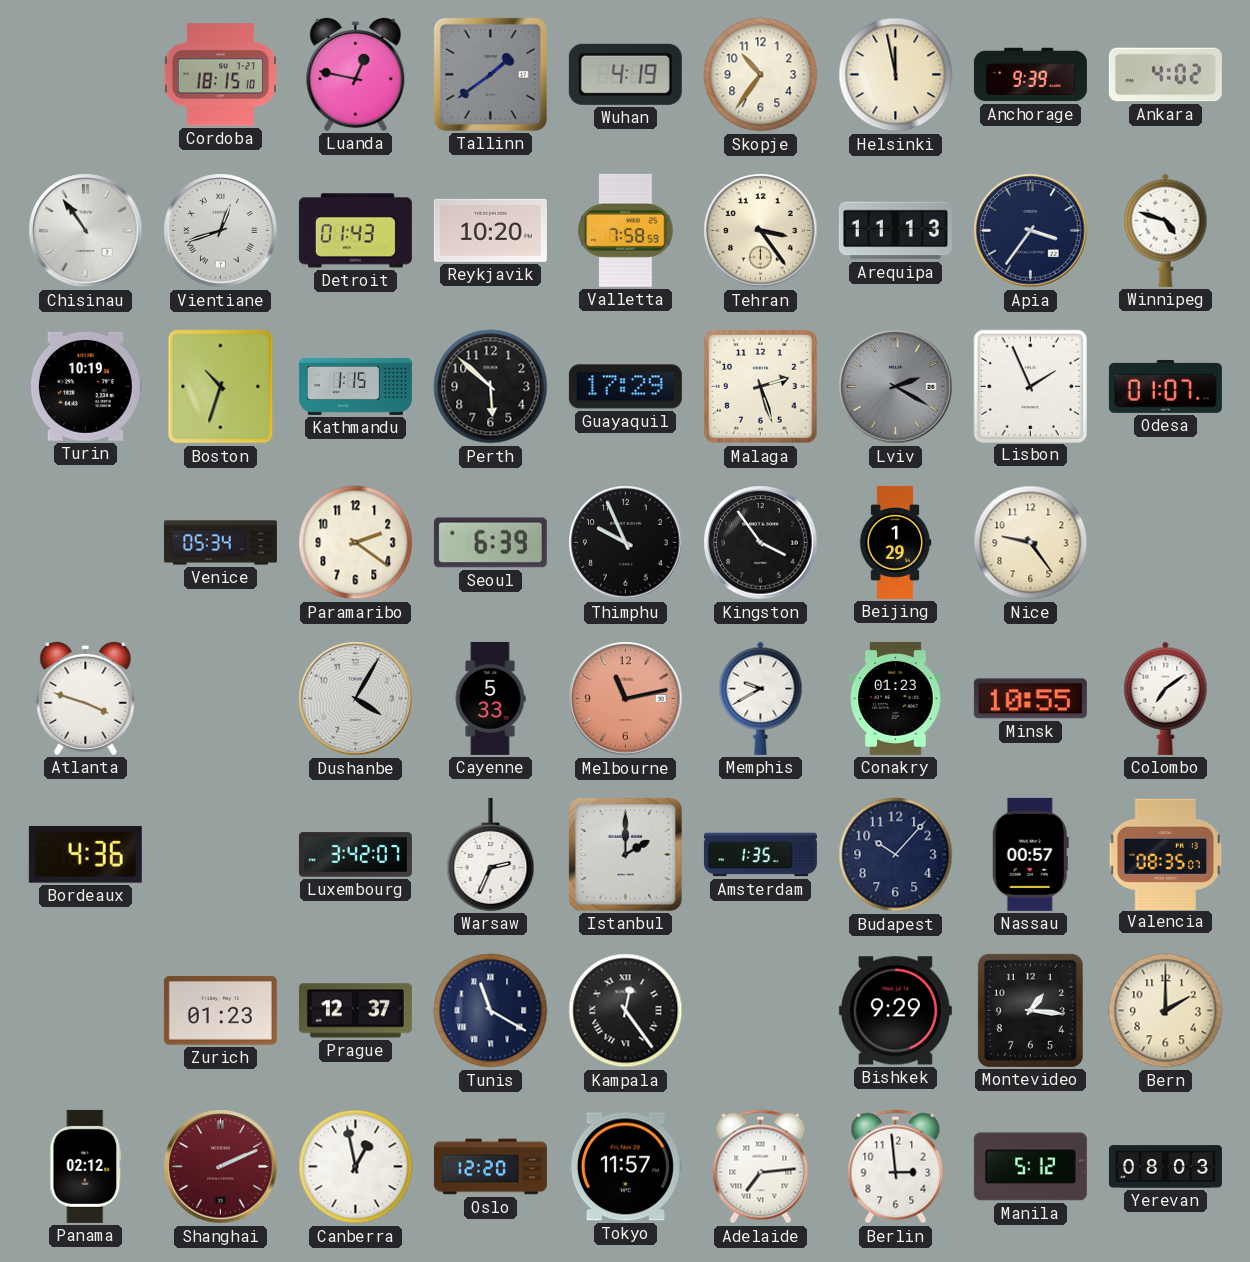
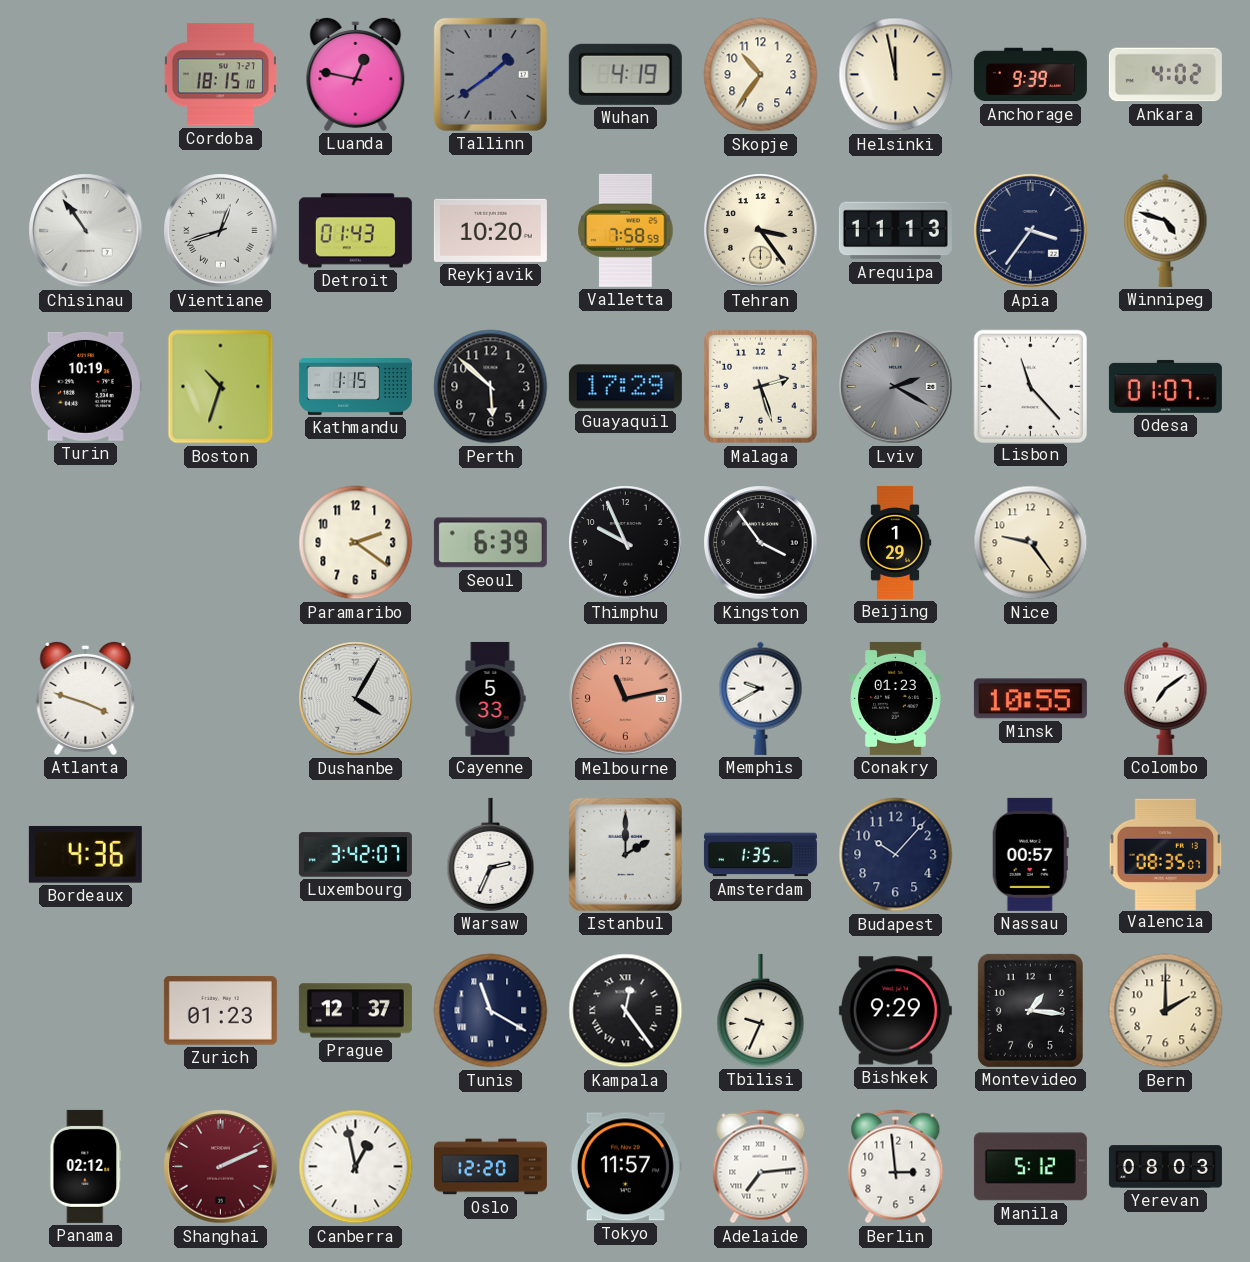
Lisbon: 1:56 -> 11:23
Venice: 05:34 -> none
Tbilisi: none -> 9:34
